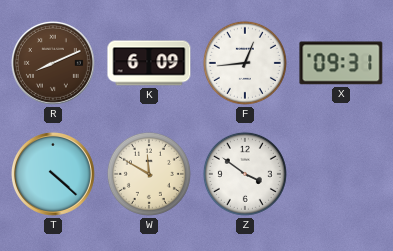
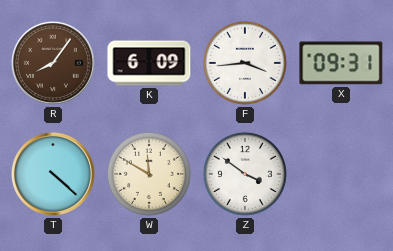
R: 8:11 -> 8:06
F: 12:44 -> 3:44
